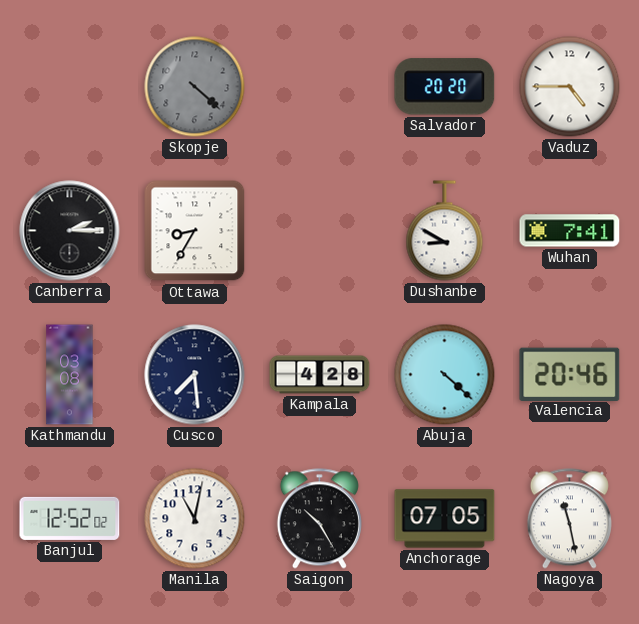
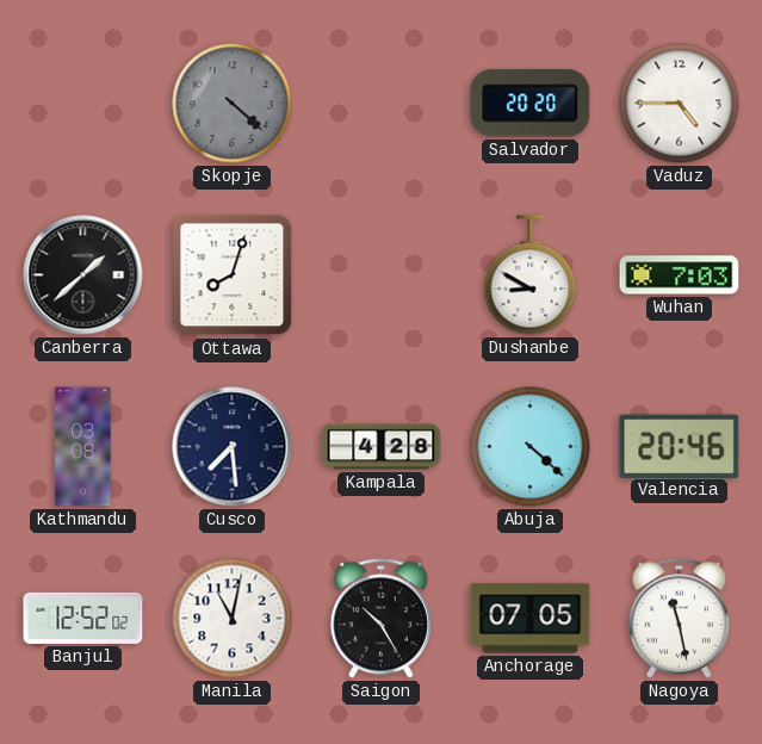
Canberra: 2:15 -> 1:38
Ottawa: 8:35 -> 8:03
Wuhan: 7:41 -> 7:03
